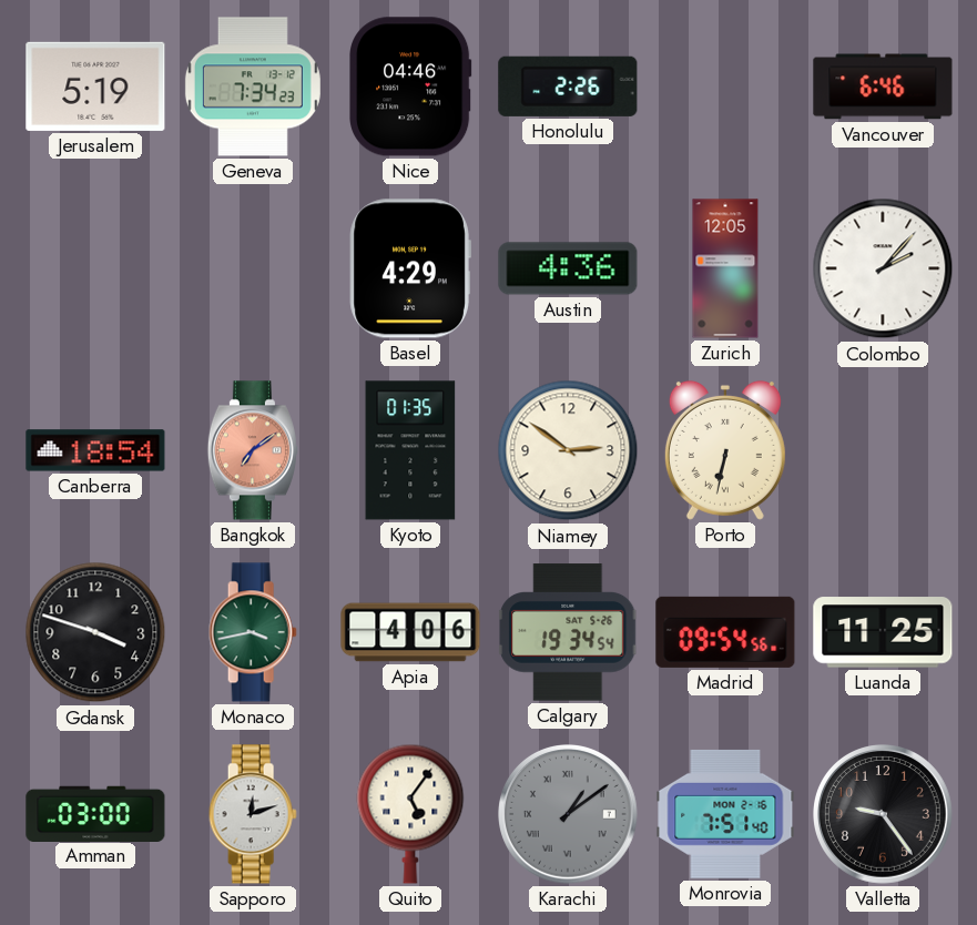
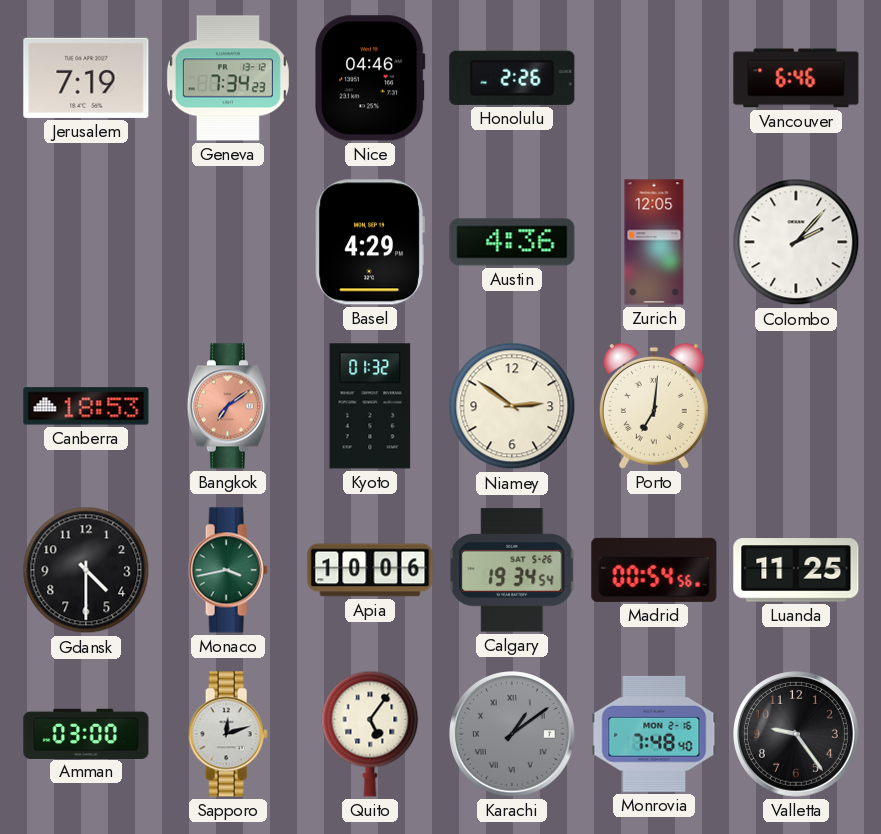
Jerusalem: 5:19 -> 7:19
Canberra: 18:54 -> 18:53
Kyoto: 01:35 -> 01:32
Porto: 6:32 -> 7:01
Gdansk: 3:48 -> 4:30
Apia: 4:06 -> 10:06
Madrid: 09:54 -> 00:54
Monrovia: 7:51 -> 7:48
